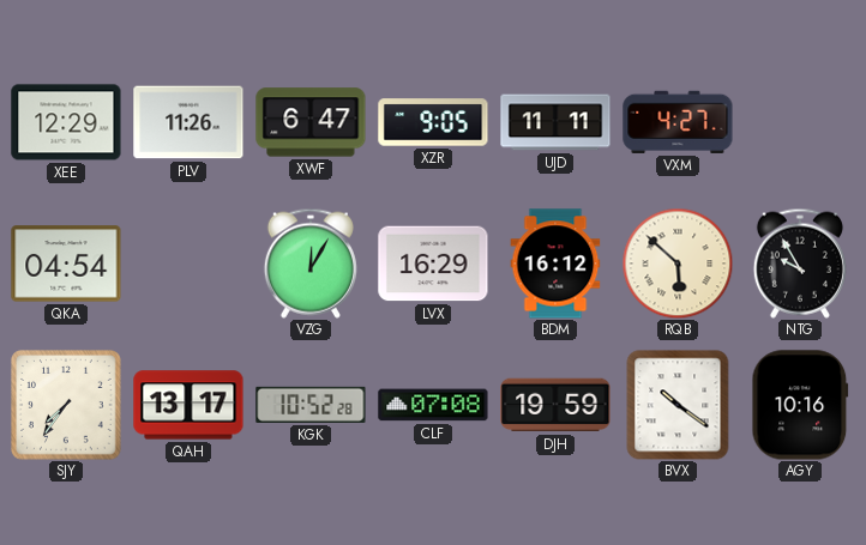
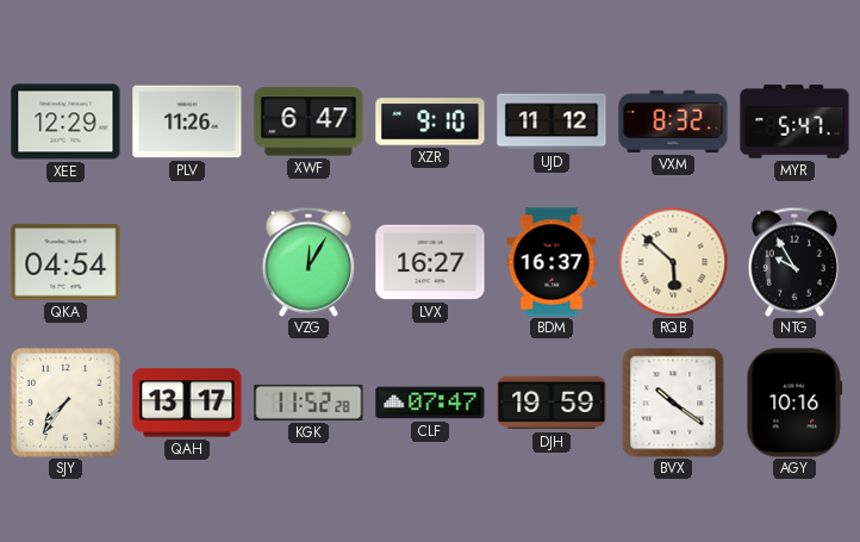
XZR: 9:05 -> 9:10
UJD: 11:11 -> 11:12
VXM: 4:27 -> 8:32
MYR: none -> 5:47
LVX: 16:29 -> 16:27
BDM: 16:12 -> 16:37
KGK: 10:52 -> 11:52
CLF: 07:08 -> 07:47
